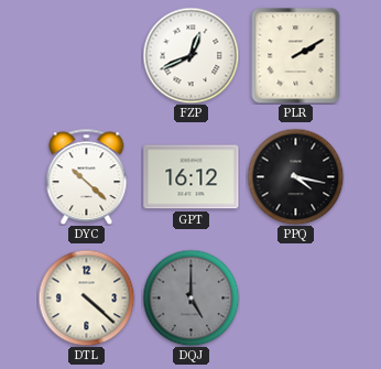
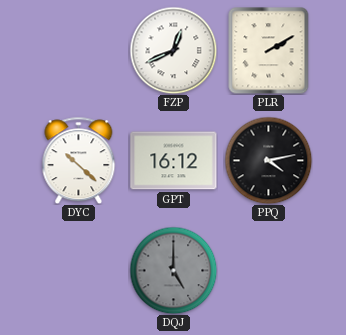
PPQ: 4:17 -> 4:13
DTL: 4:22 -> none
